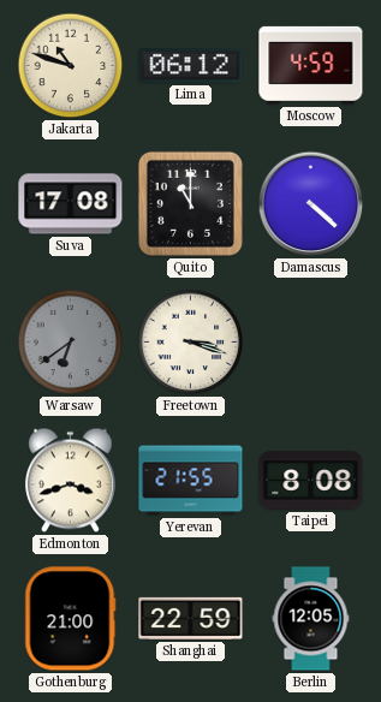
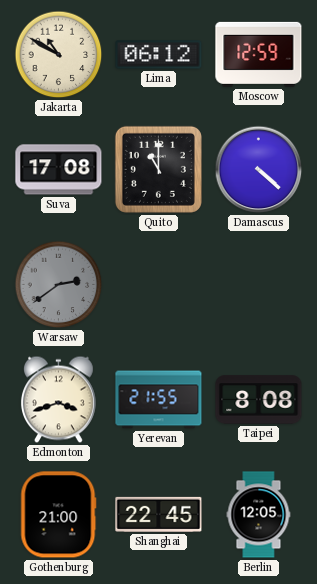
Jakarta: 10:48 -> 10:50
Moscow: 4:59 -> 12:59
Warsaw: 6:39 -> 2:39
Freetown: 3:18 -> none
Shanghai: 22:59 -> 22:45
